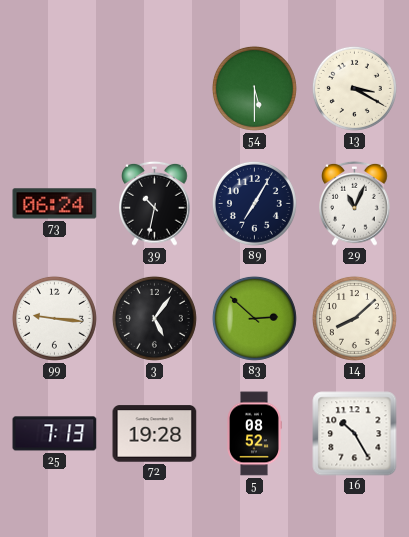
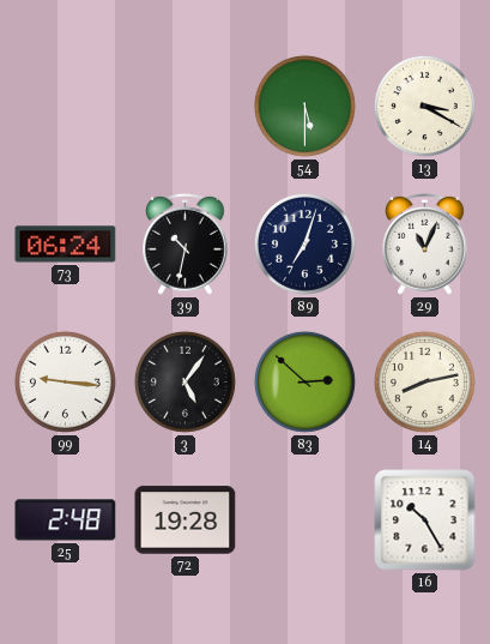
89: 7:05 -> 7:03
14: 8:08 -> 8:13
25: 7:13 -> 2:48
5: 08:52 -> none
